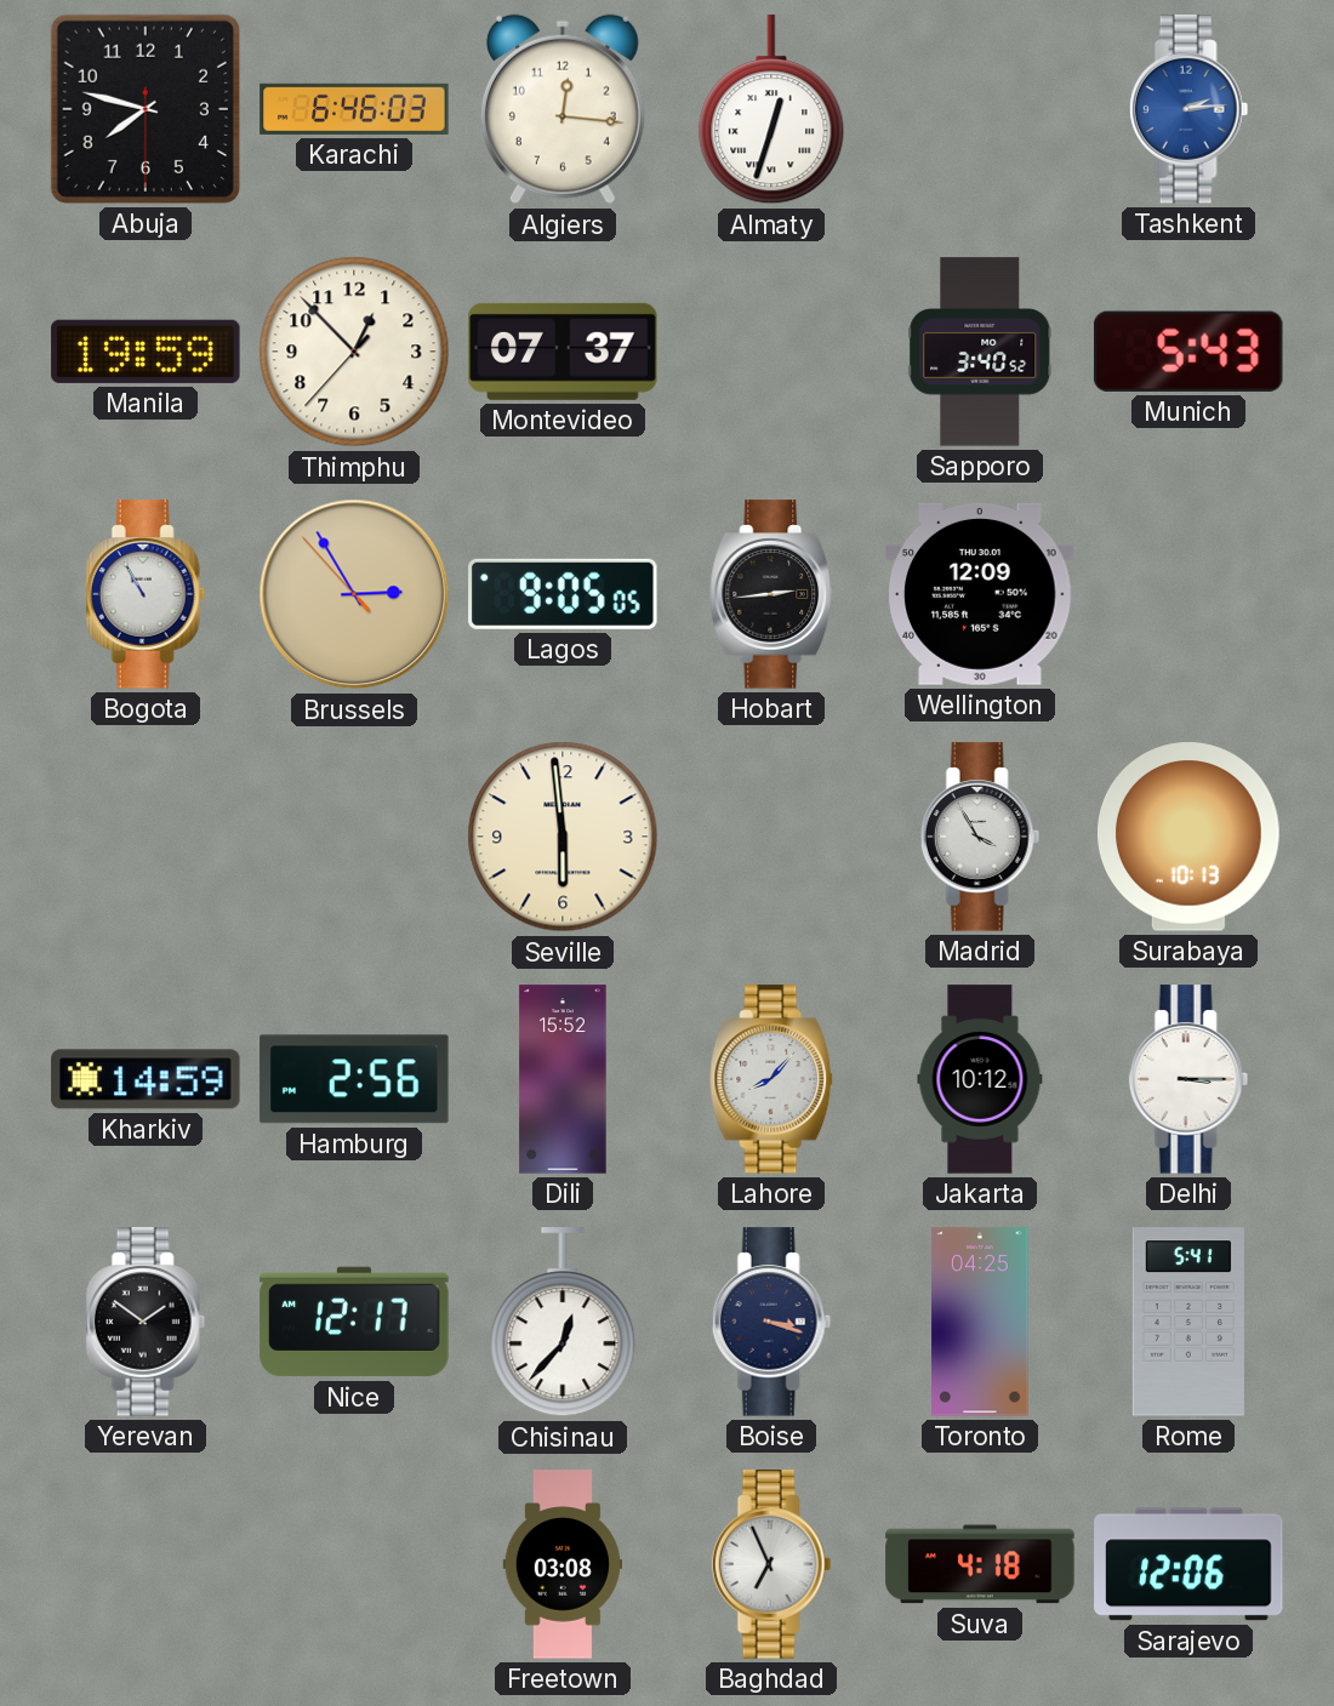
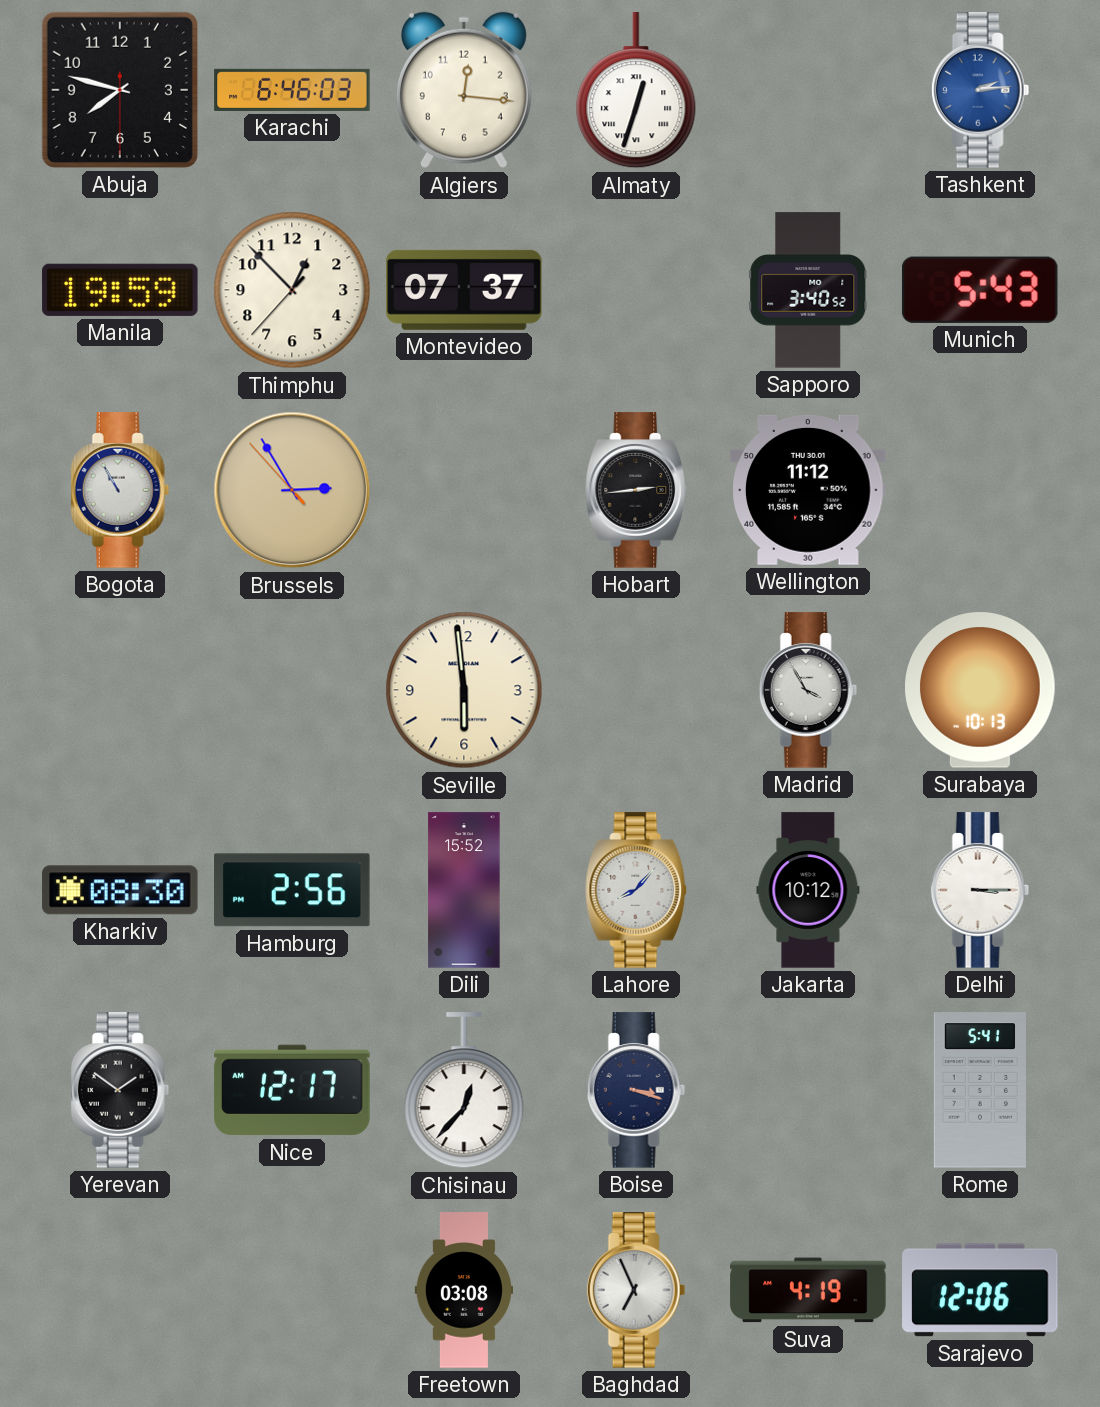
Lagos: 9:05 -> none
Wellington: 12:09 -> 11:12
Kharkiv: 14:59 -> 08:30
Toronto: 04:25 -> none
Suva: 4:18 -> 4:19
